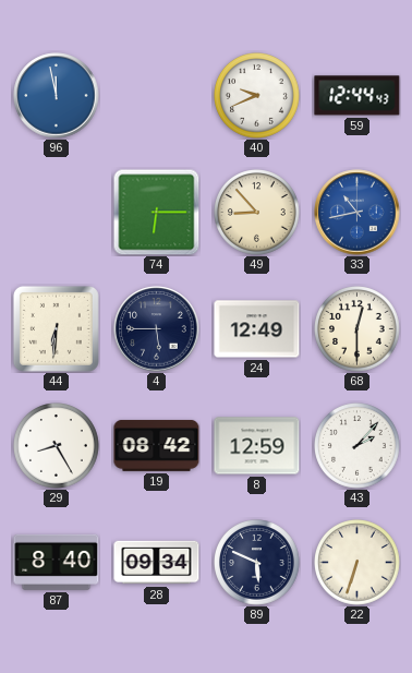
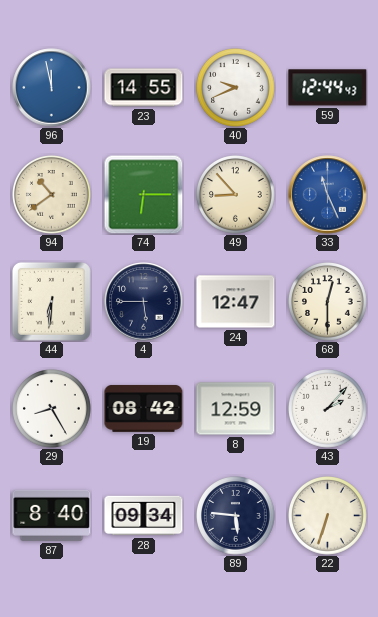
23: none -> 14:55
94: none -> 10:39
33: 10:43 -> 11:26
24: 12:49 -> 12:47
89: 5:49 -> 5:46
